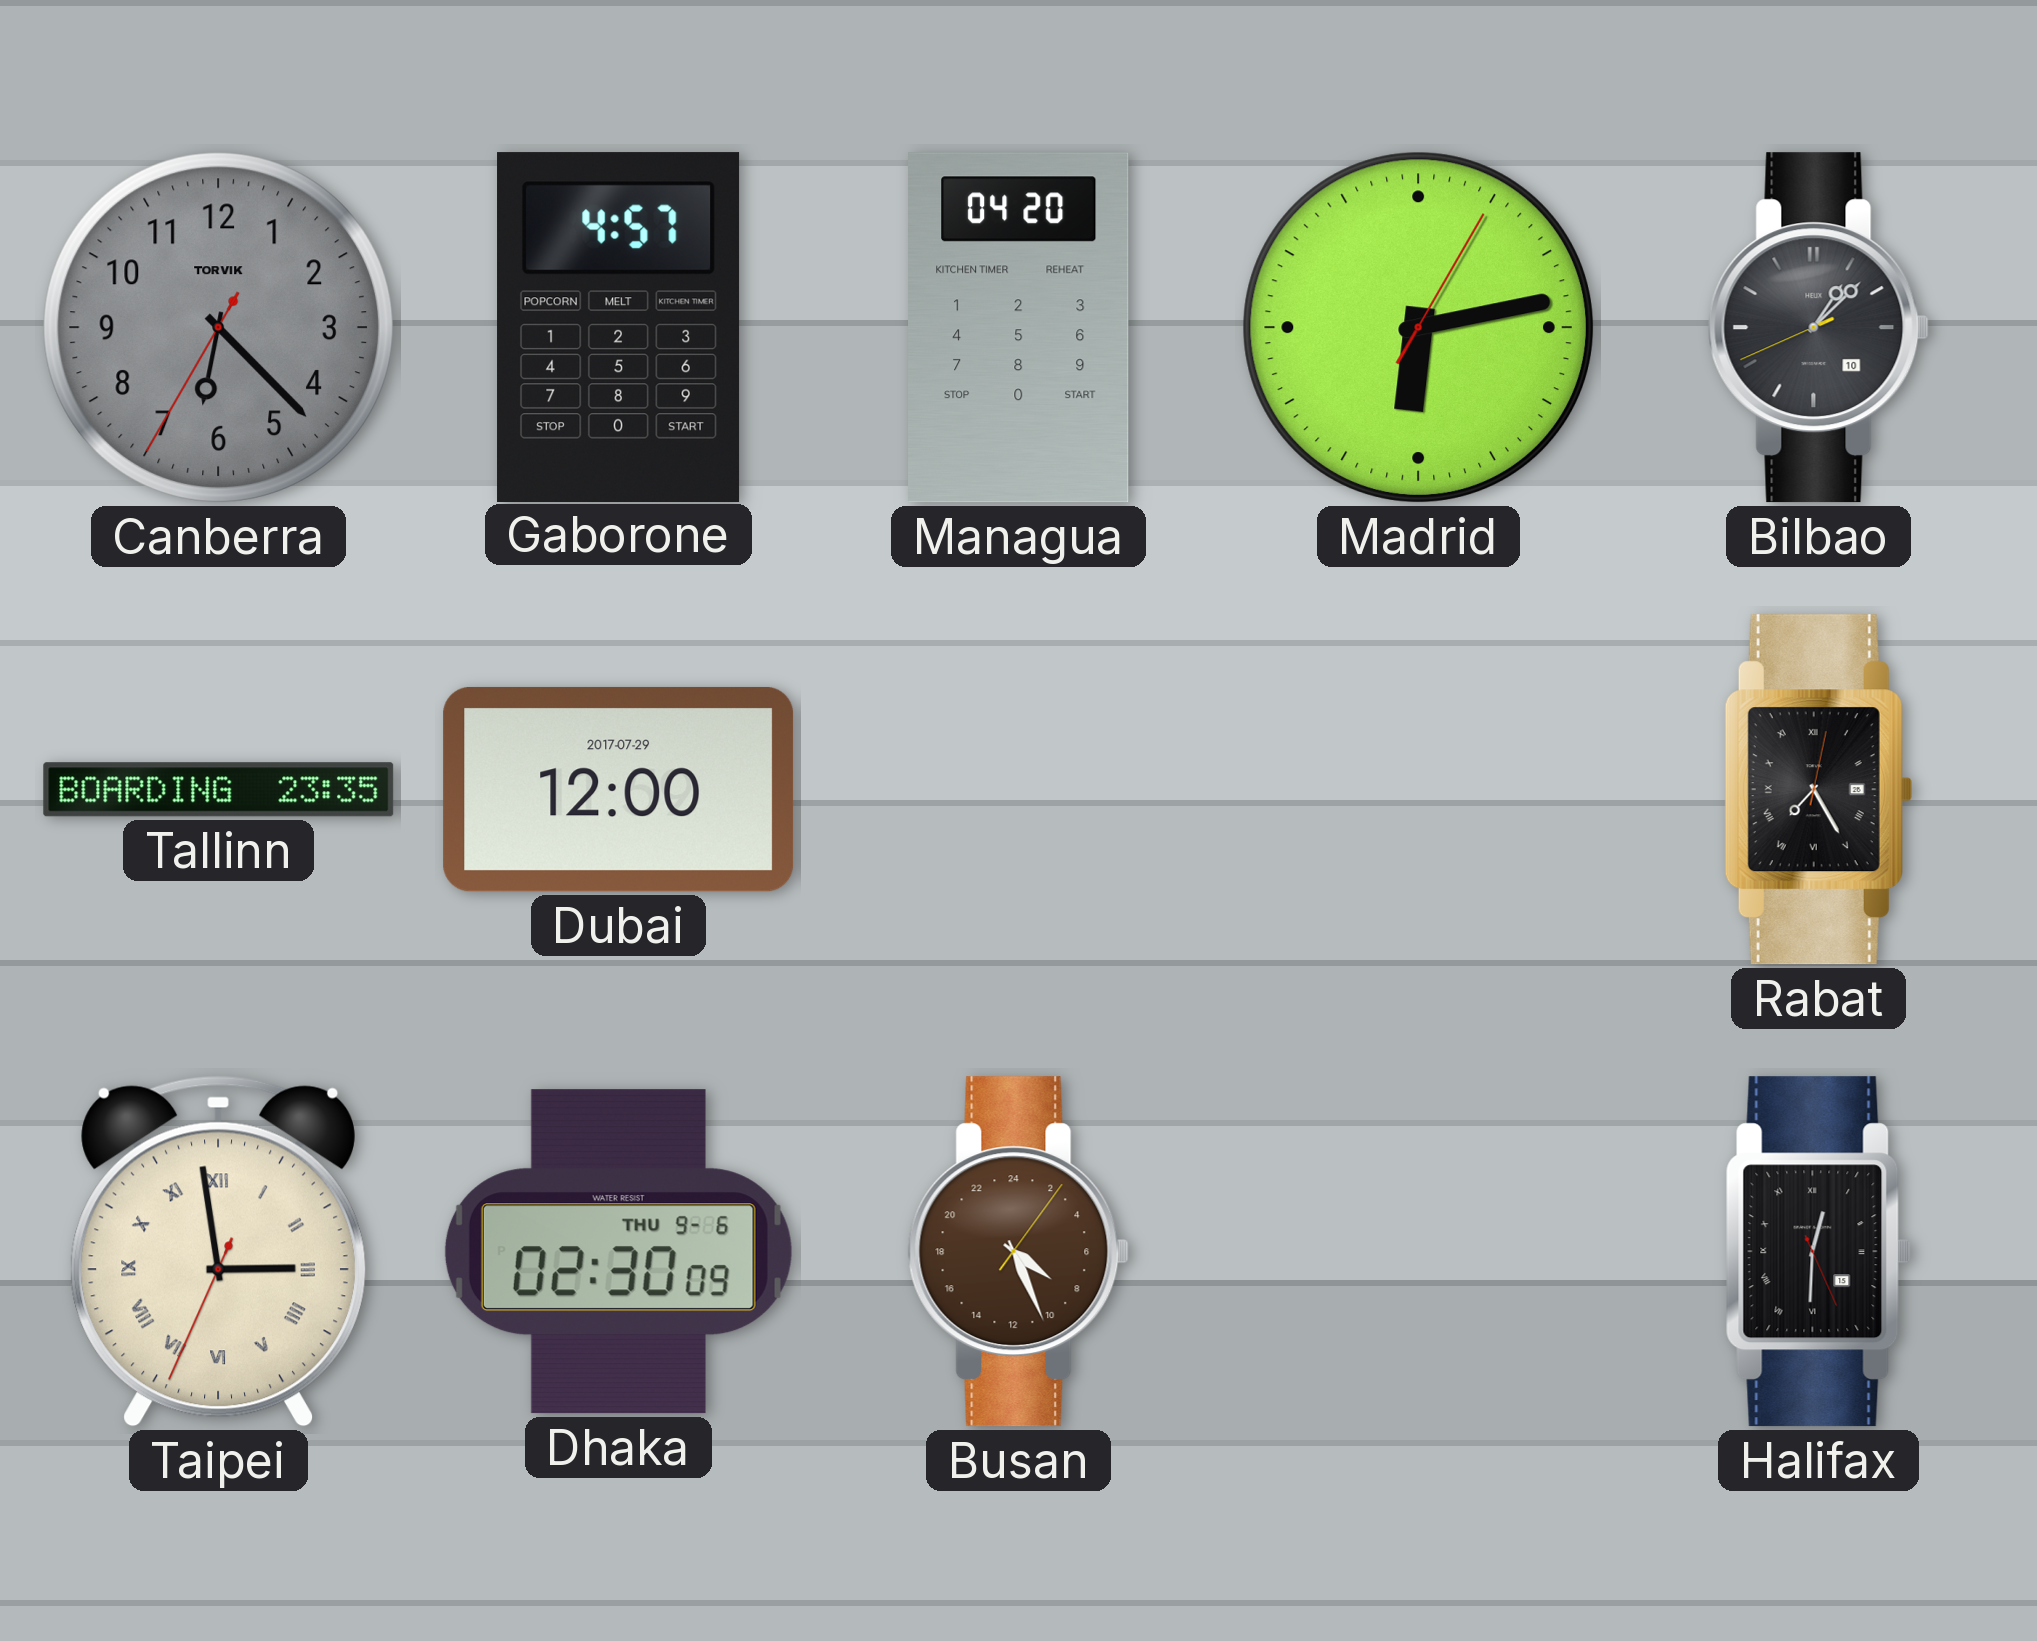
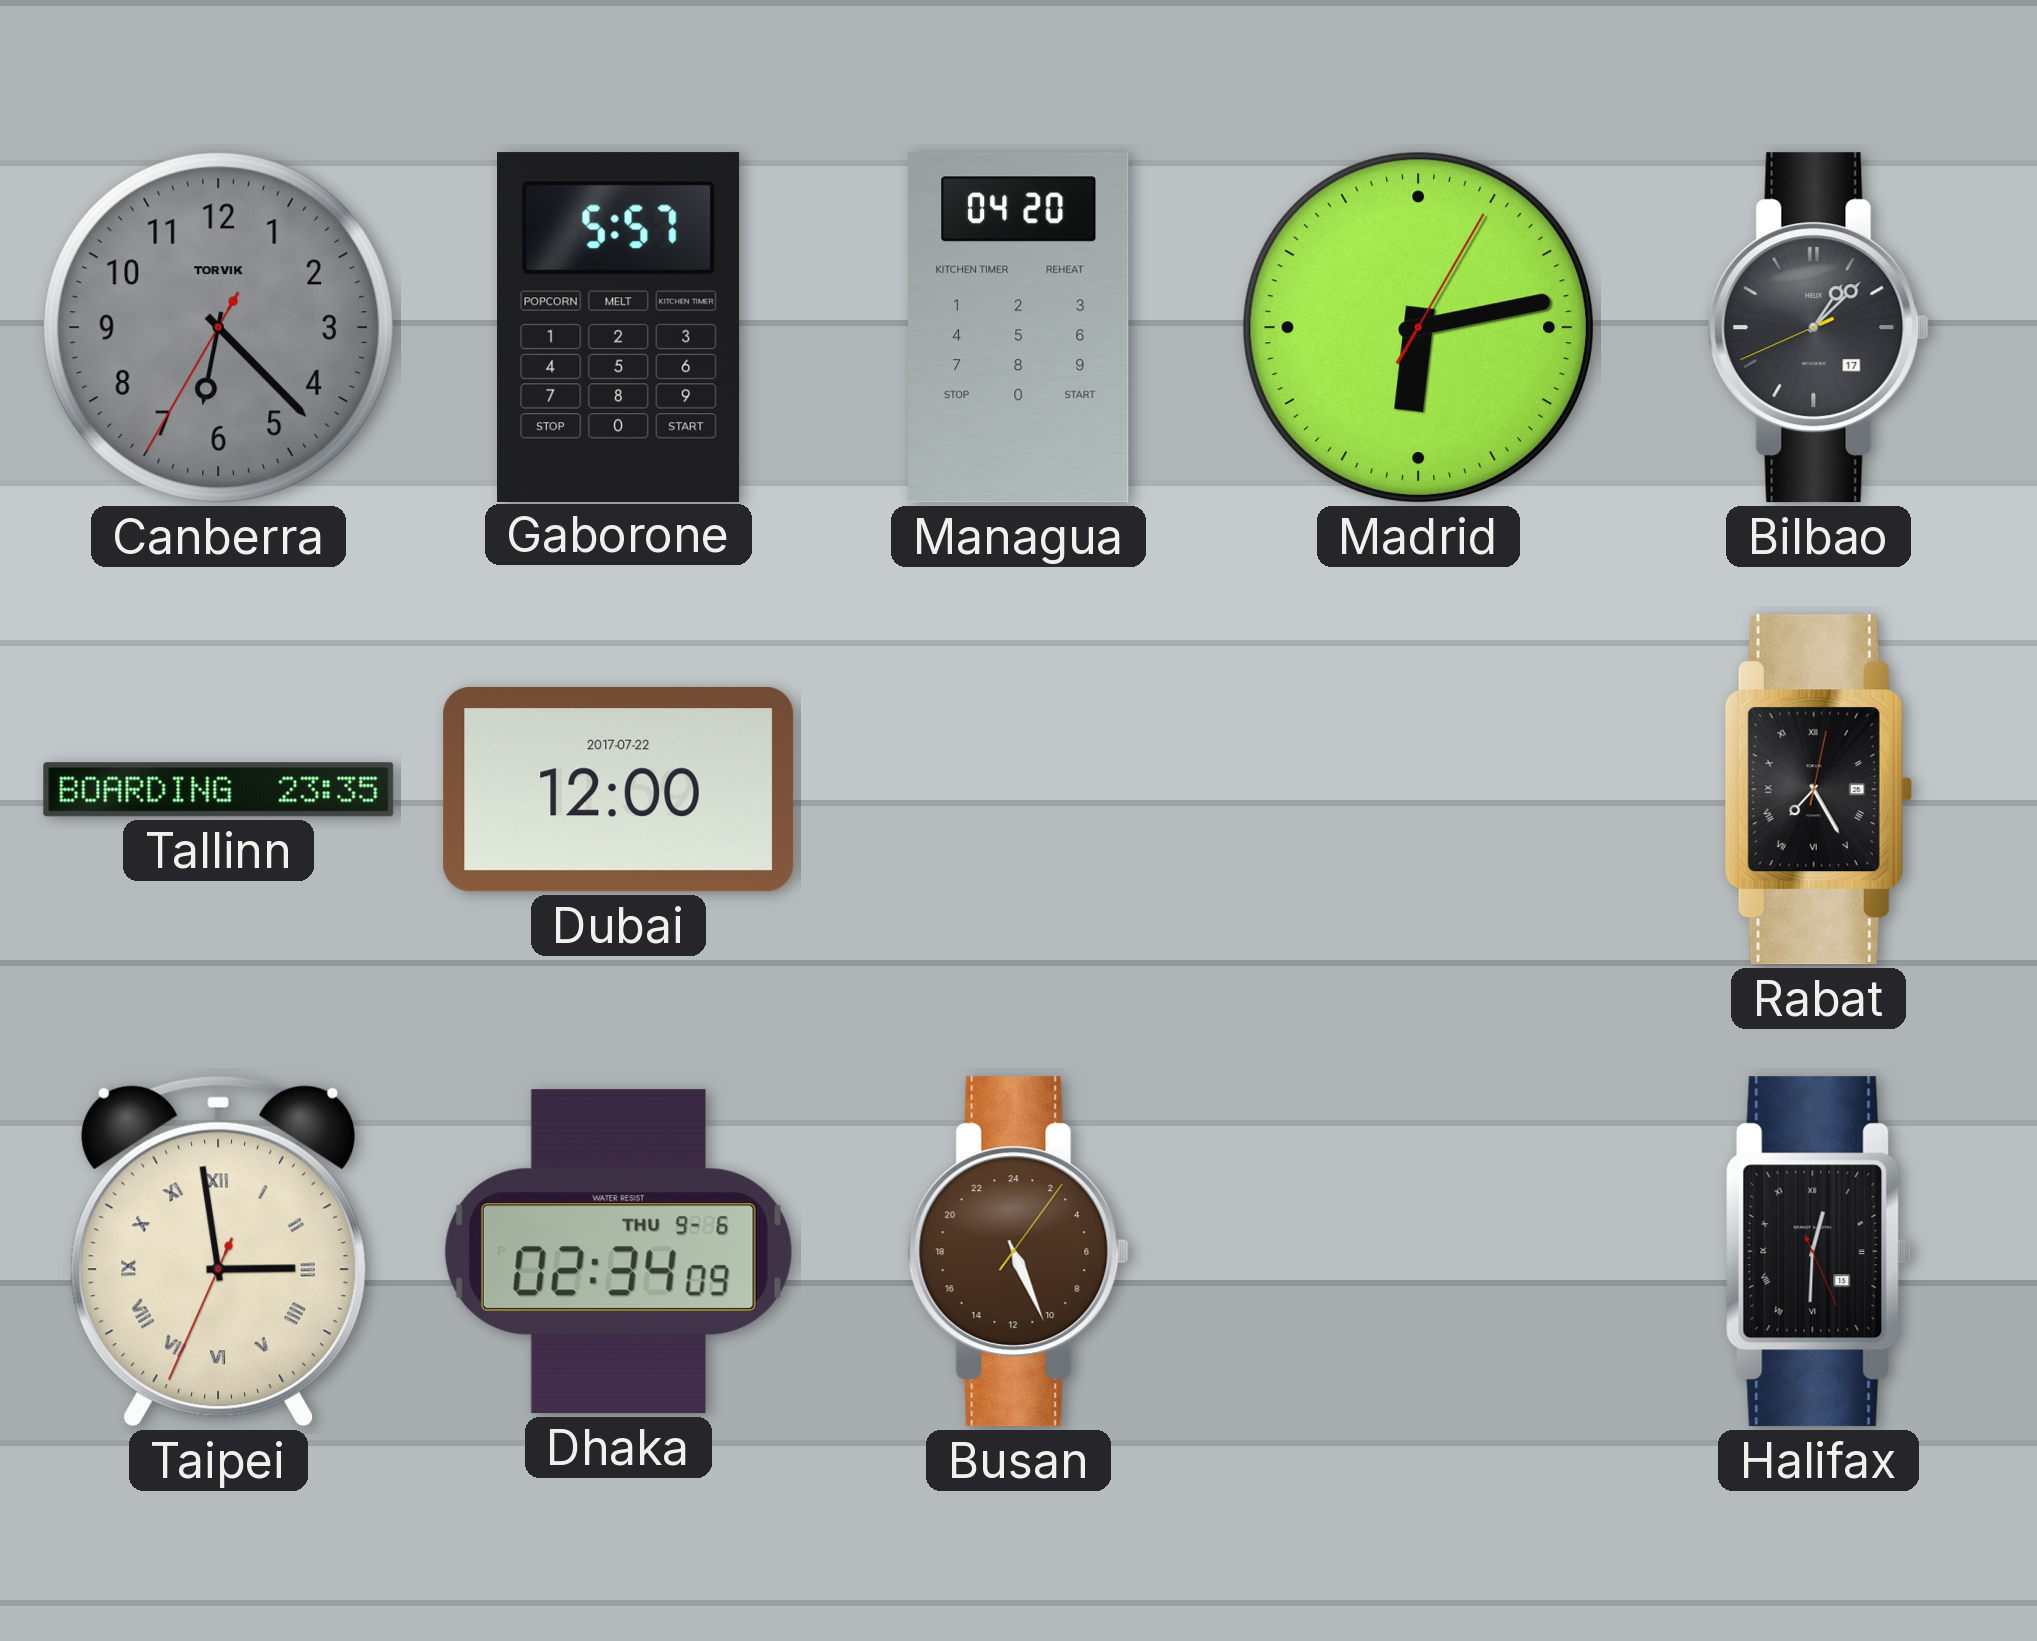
Gaborone: 4:57 -> 5:57
Bilbao date: 10 -> 17
Dubai date: 2017-07-29 -> 2017-07-22
Dhaka: 02:30 -> 02:34
Busan: 8:26 -> 10:26
